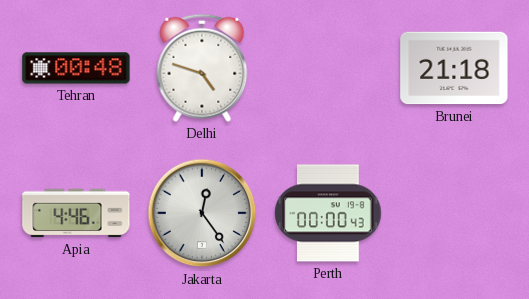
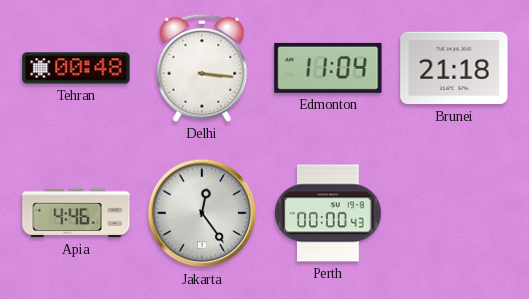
Delhi: 4:48 -> 3:16
Edmonton: none -> 11:04
